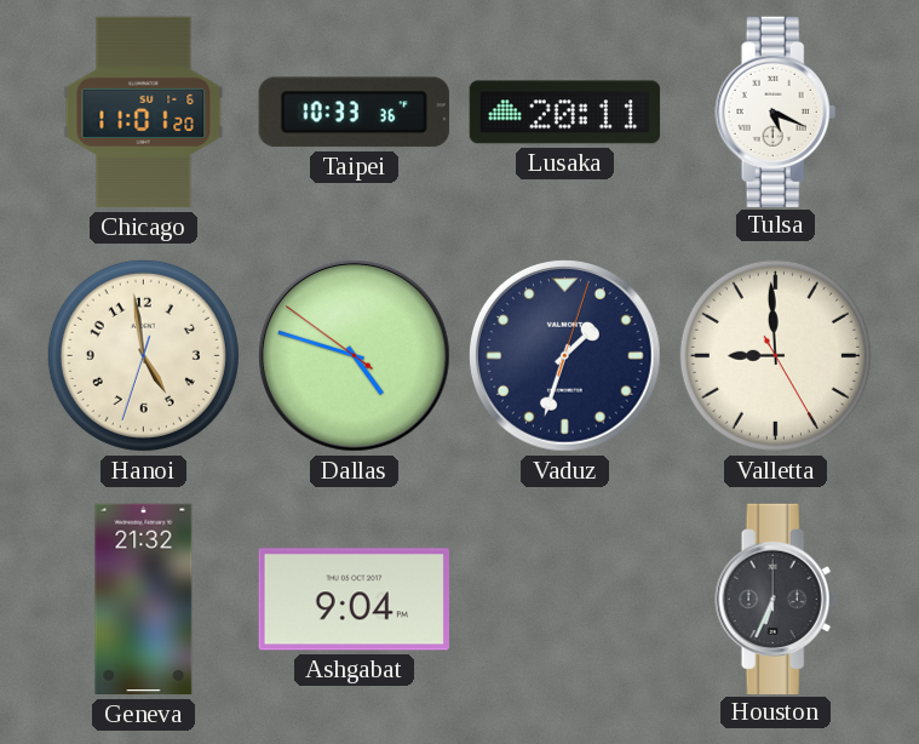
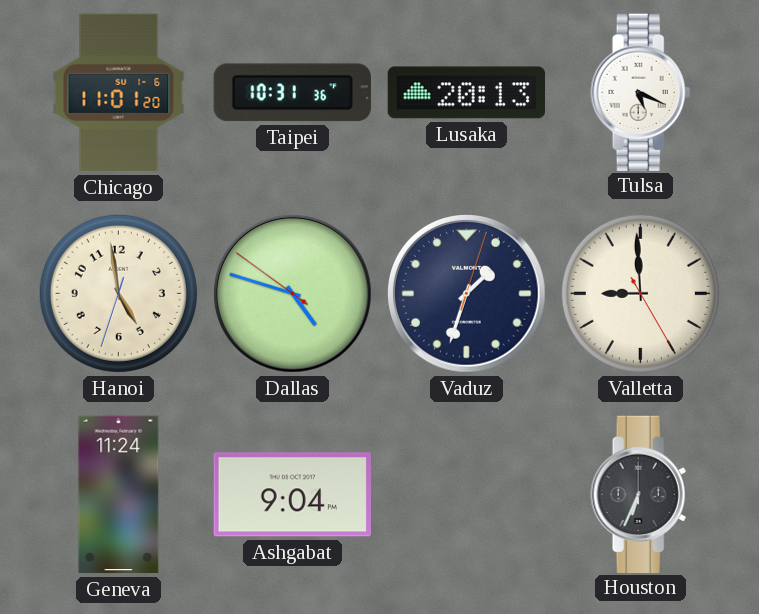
Taipei: 10:33 -> 10:31
Lusaka: 20:11 -> 20:13
Geneva: 21:32 -> 11:24
